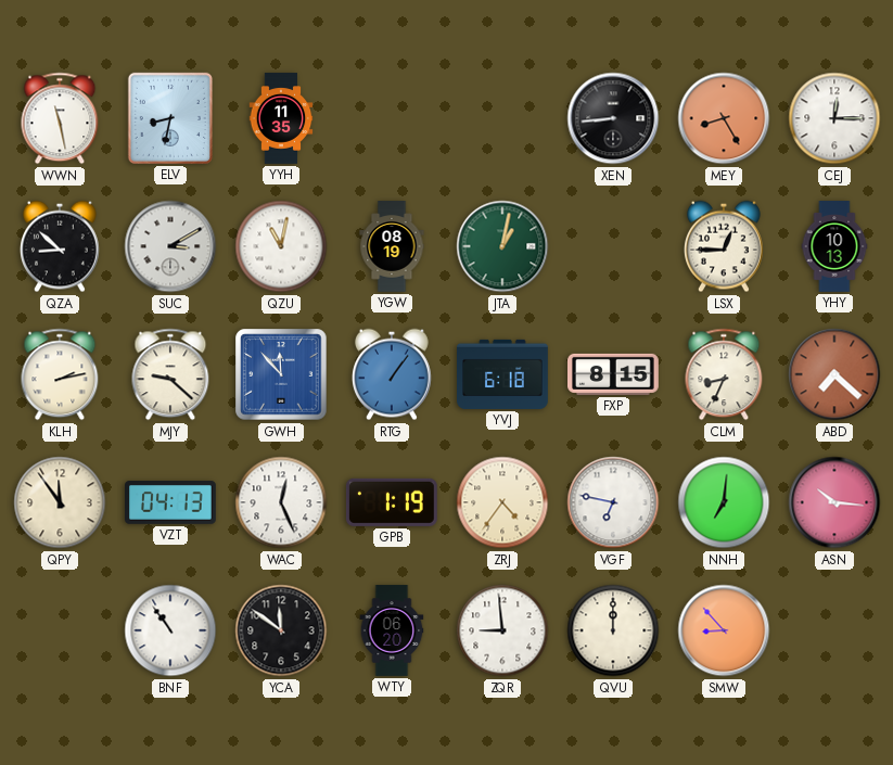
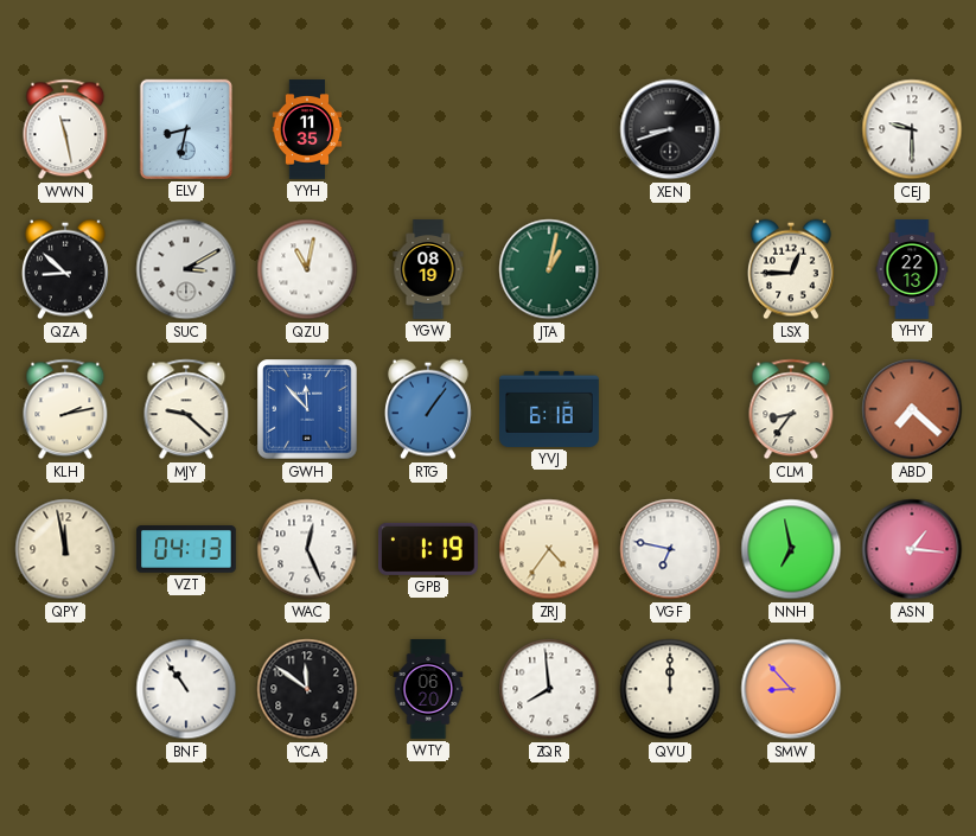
XEN: 8:44 -> 8:42
MEY: 8:25 -> none
CEJ: 12:15 -> 9:30
YHY: 10:13 -> 22:13
FXP: 8:15 -> none
CLM: 8:34 -> 8:36
QPY: 11:54 -> 11:58
NNH: 7:01 -> 6:58
ASN: 10:16 -> 1:16
ZQR: 8:59 -> 7:59
